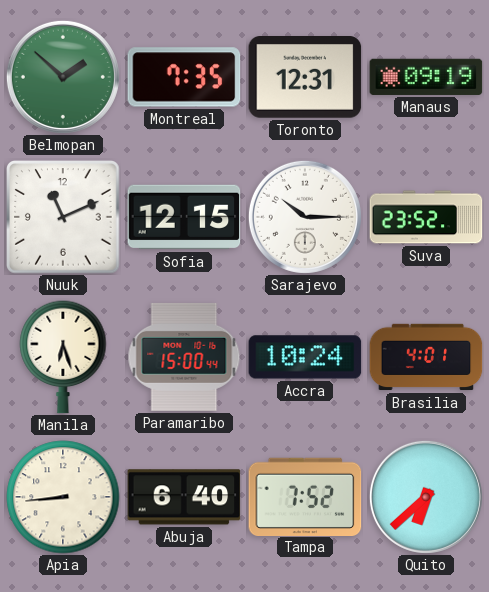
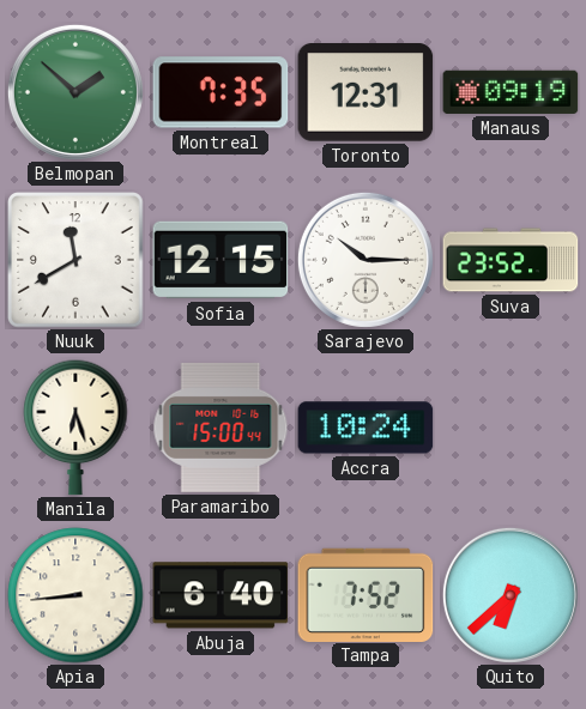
Nuuk: 11:11 -> 11:40
Brasilia: 4:01 -> none
